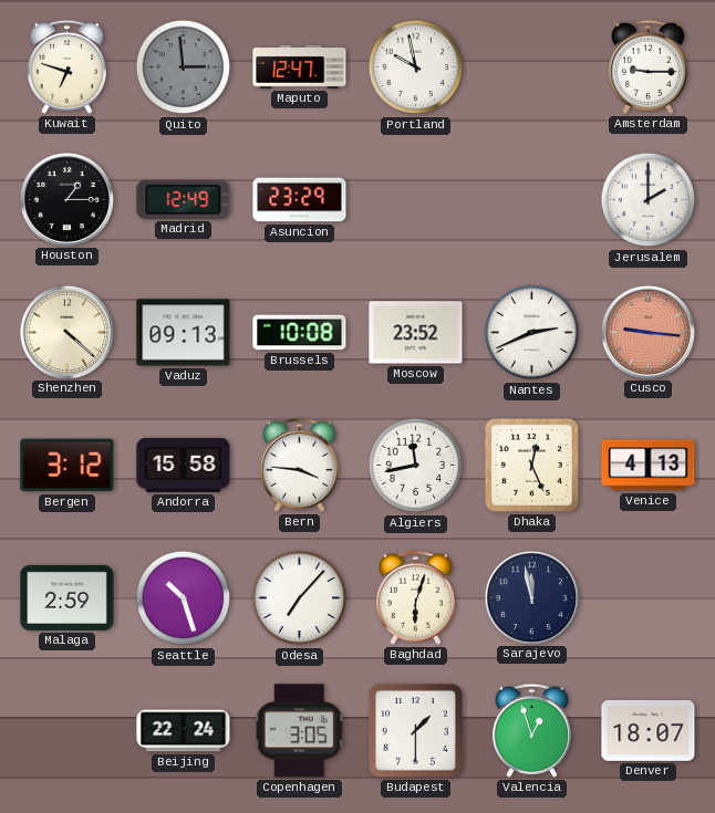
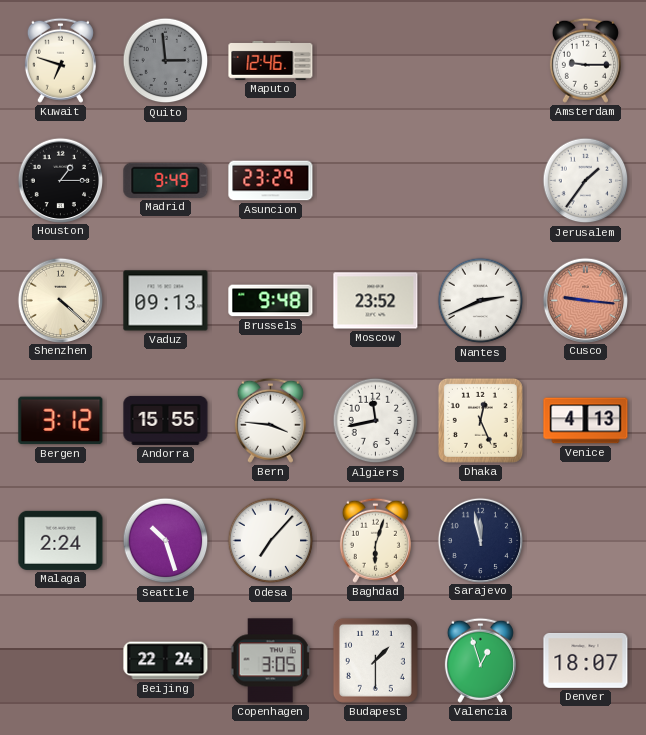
Maputo: 12:47 -> 12:46
Portland: 9:58 -> none
Madrid: 12:49 -> 9:49
Jerusalem: 2:00 -> 1:36
Brussels: 10:08 -> 9:48
Andorra: 15:58 -> 15:55
Malaga: 2:59 -> 2:24
